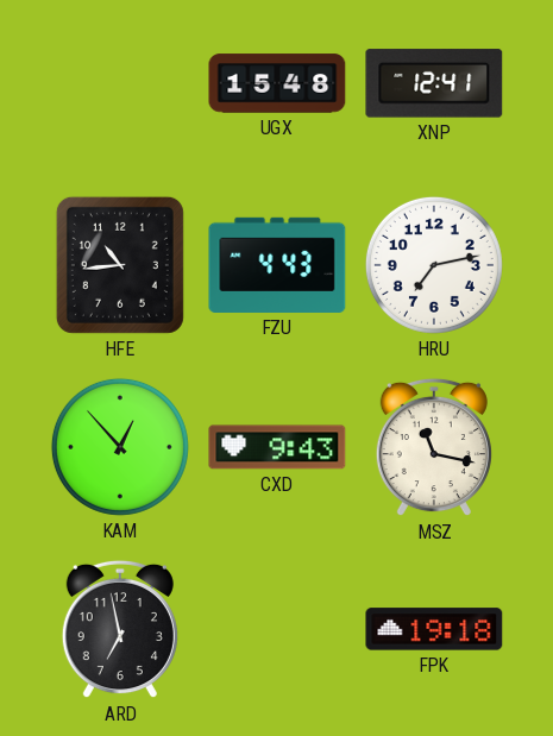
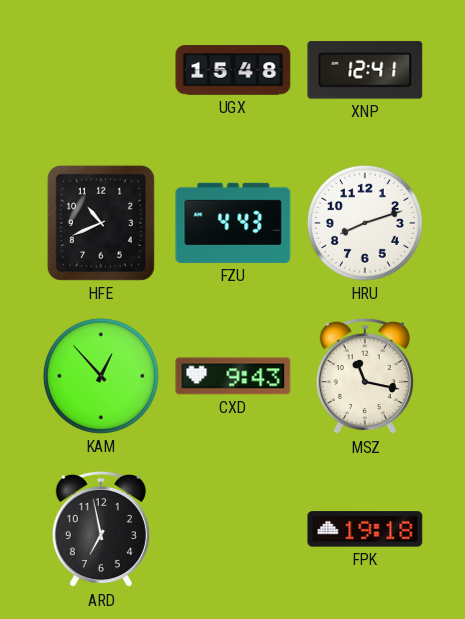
HFE: 10:44 -> 10:41
HRU: 7:13 -> 8:12
